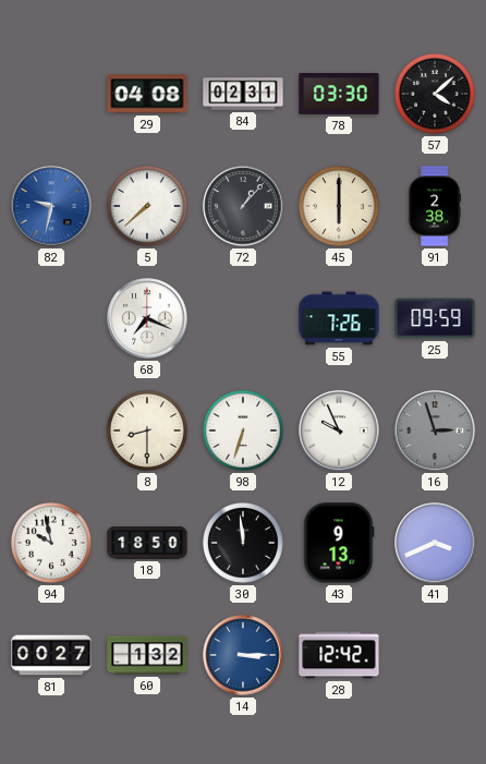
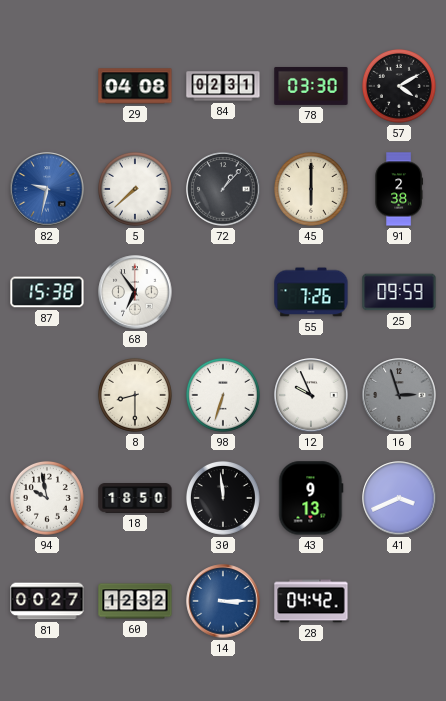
57: 4:08 -> 4:10
87: none -> 15:38
68: 7:19 -> 6:54
60: 1:32 -> 12:32
28: 12:42 -> 04:42
